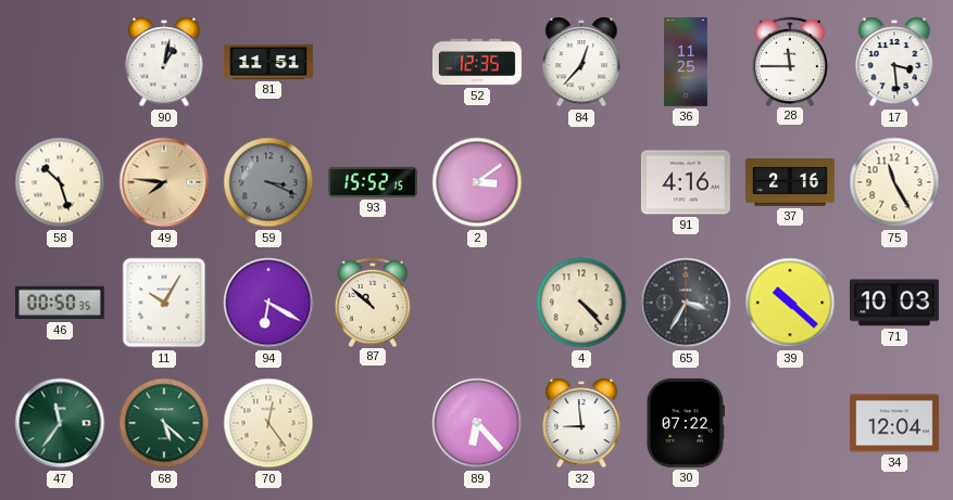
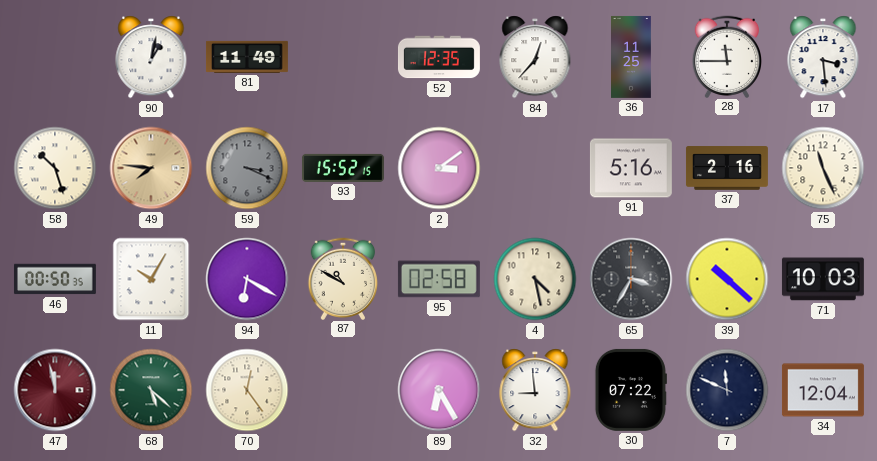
81: 11:51 -> 11:49
91: 4:16 -> 5:16
75: 11:25 -> 11:26
87: 10:52 -> 10:50
95: none -> 02:58
4: 4:23 -> 4:28
47: 11:36 -> 11:58
47 dial: green -> burgundy
89: 6:23 -> 6:25
7: none -> 11:49
